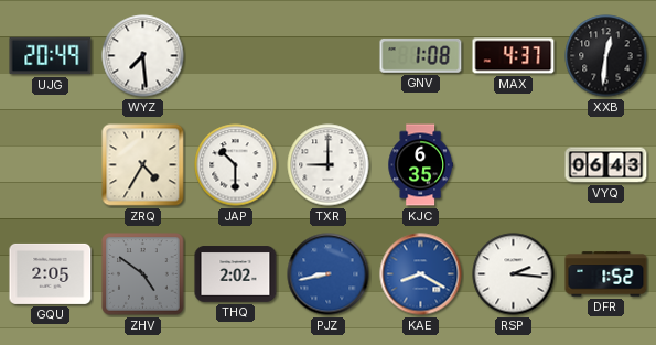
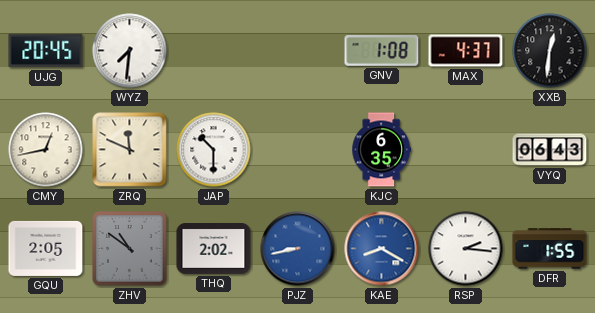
UJG: 20:49 -> 20:45
WYZ: 7:29 -> 7:31
CMY: none -> 12:43
ZRQ: 4:35 -> 11:49
TXR: 9:00 -> none
ZHV: 4:51 -> 10:51
DFR: 1:52 -> 1:55
